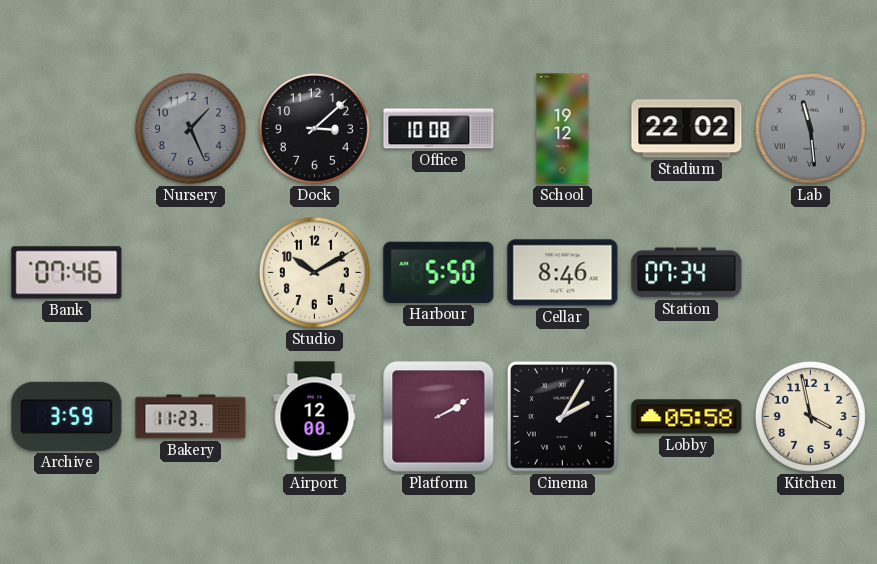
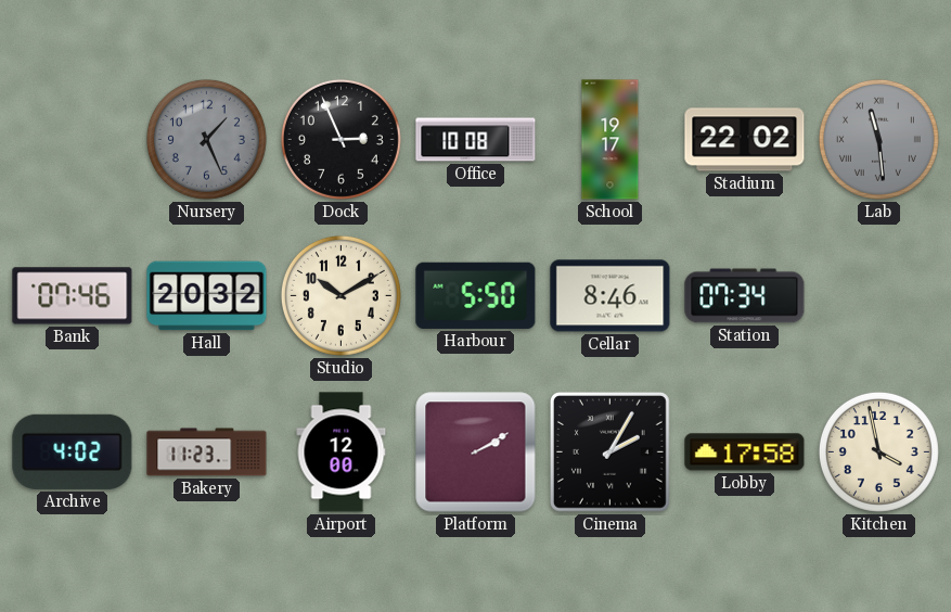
Dock: 3:08 -> 2:56
School: 19:12 -> 19:17
Hall: none -> 20:32
Archive: 3:59 -> 4:02
Lobby: 05:58 -> 17:58
